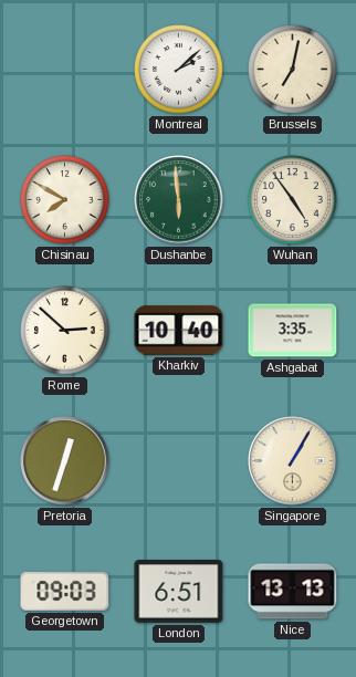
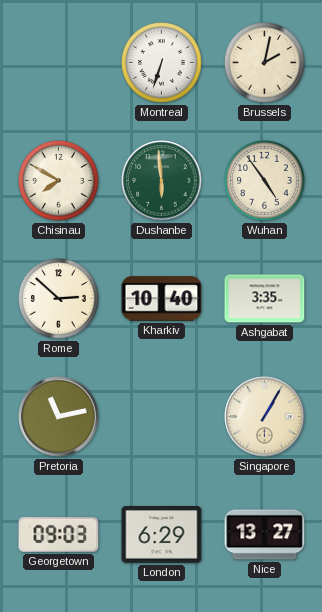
Montreal: 2:08 -> 6:33
Brussels: 7:02 -> 2:02
Pretoria: 12:33 -> 11:13
London: 6:51 -> 6:29
Nice: 13:13 -> 13:27
